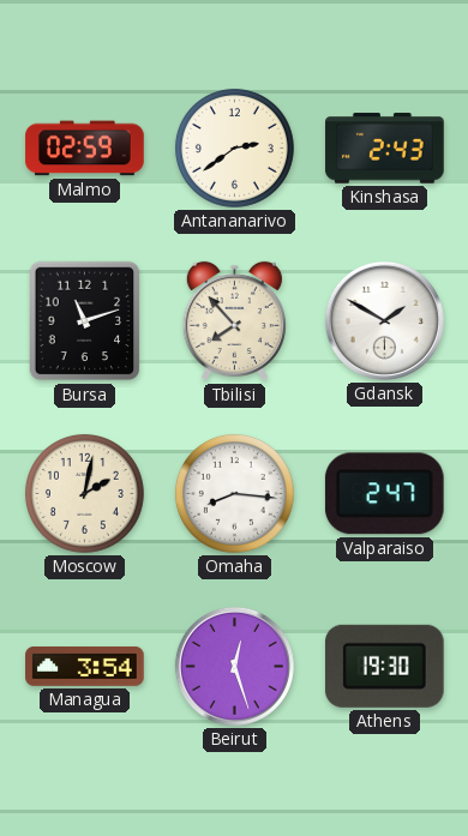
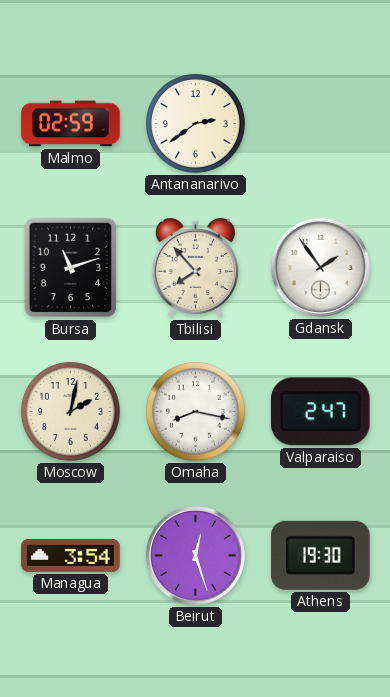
Kinshasa: 2:43 -> none
Gdansk: 1:50 -> 1:54
Omaha: 8:16 -> 8:17
